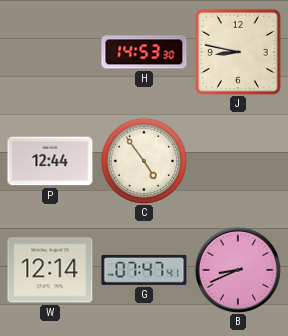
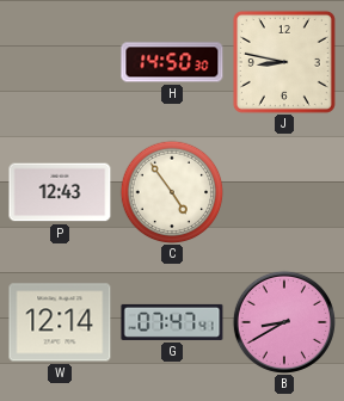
H: 14:53 -> 14:50
P: 12:44 -> 12:43
B: 8:41 -> 8:40
